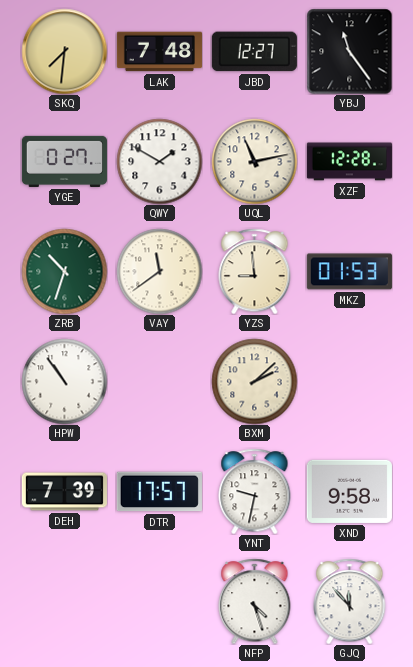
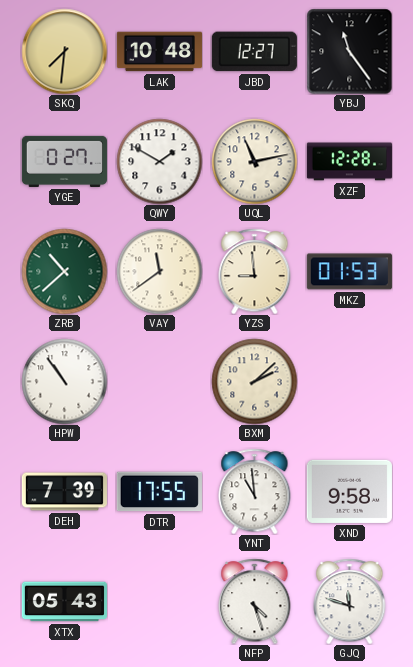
LAK: 7:48 -> 10:48
ZRB: 10:33 -> 10:38
DTR: 17:57 -> 17:55
YNT: 9:32 -> 10:59
XTX: none -> 05:43
GJQ: 11:53 -> 11:48
